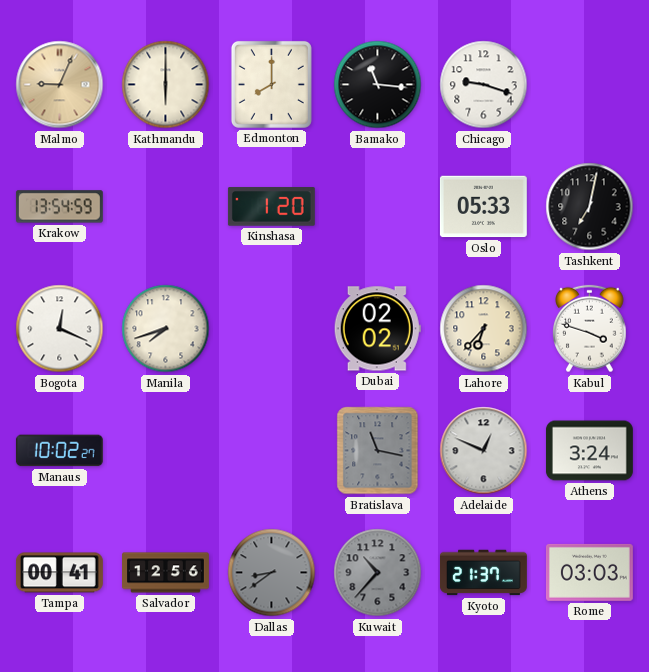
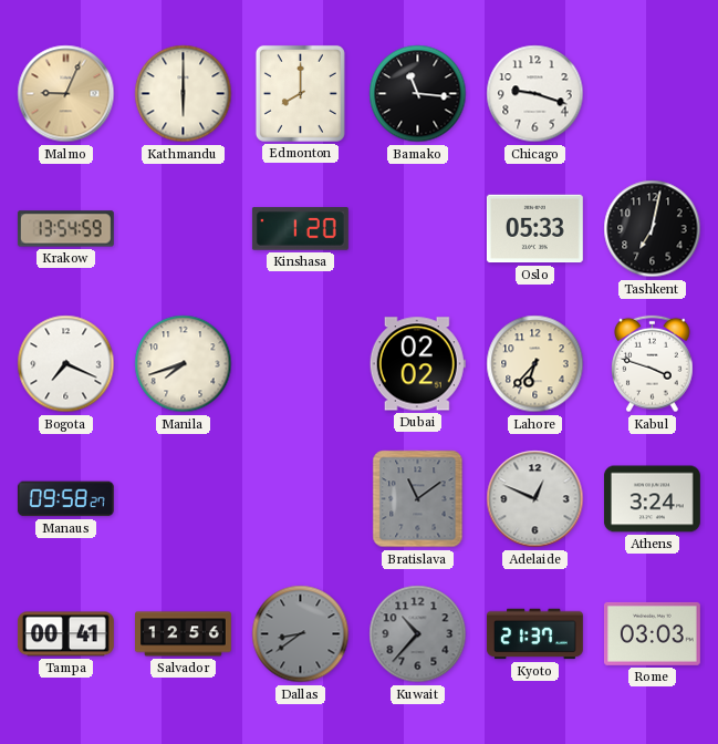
Bogota: 12:19 -> 7:19
Manaus: 10:02 -> 09:58
Bratislava: 11:17 -> 11:09
